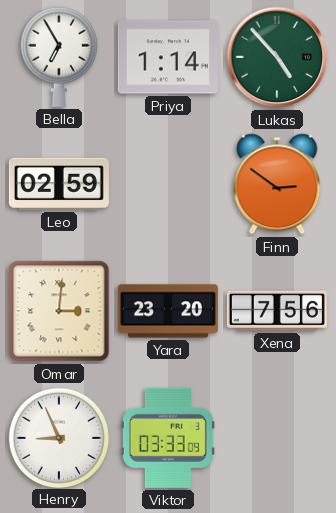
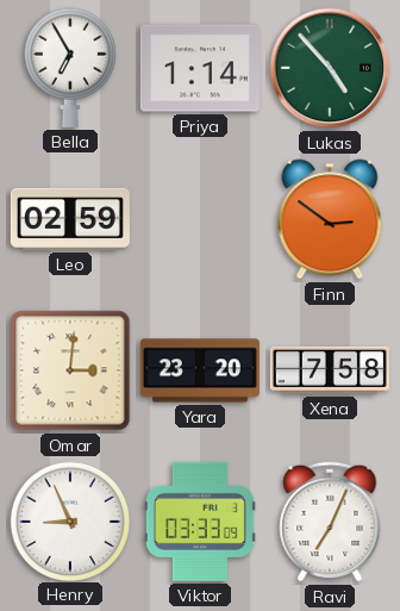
Xena: 7:56 -> 7:58
Ravi: none -> 7:04
